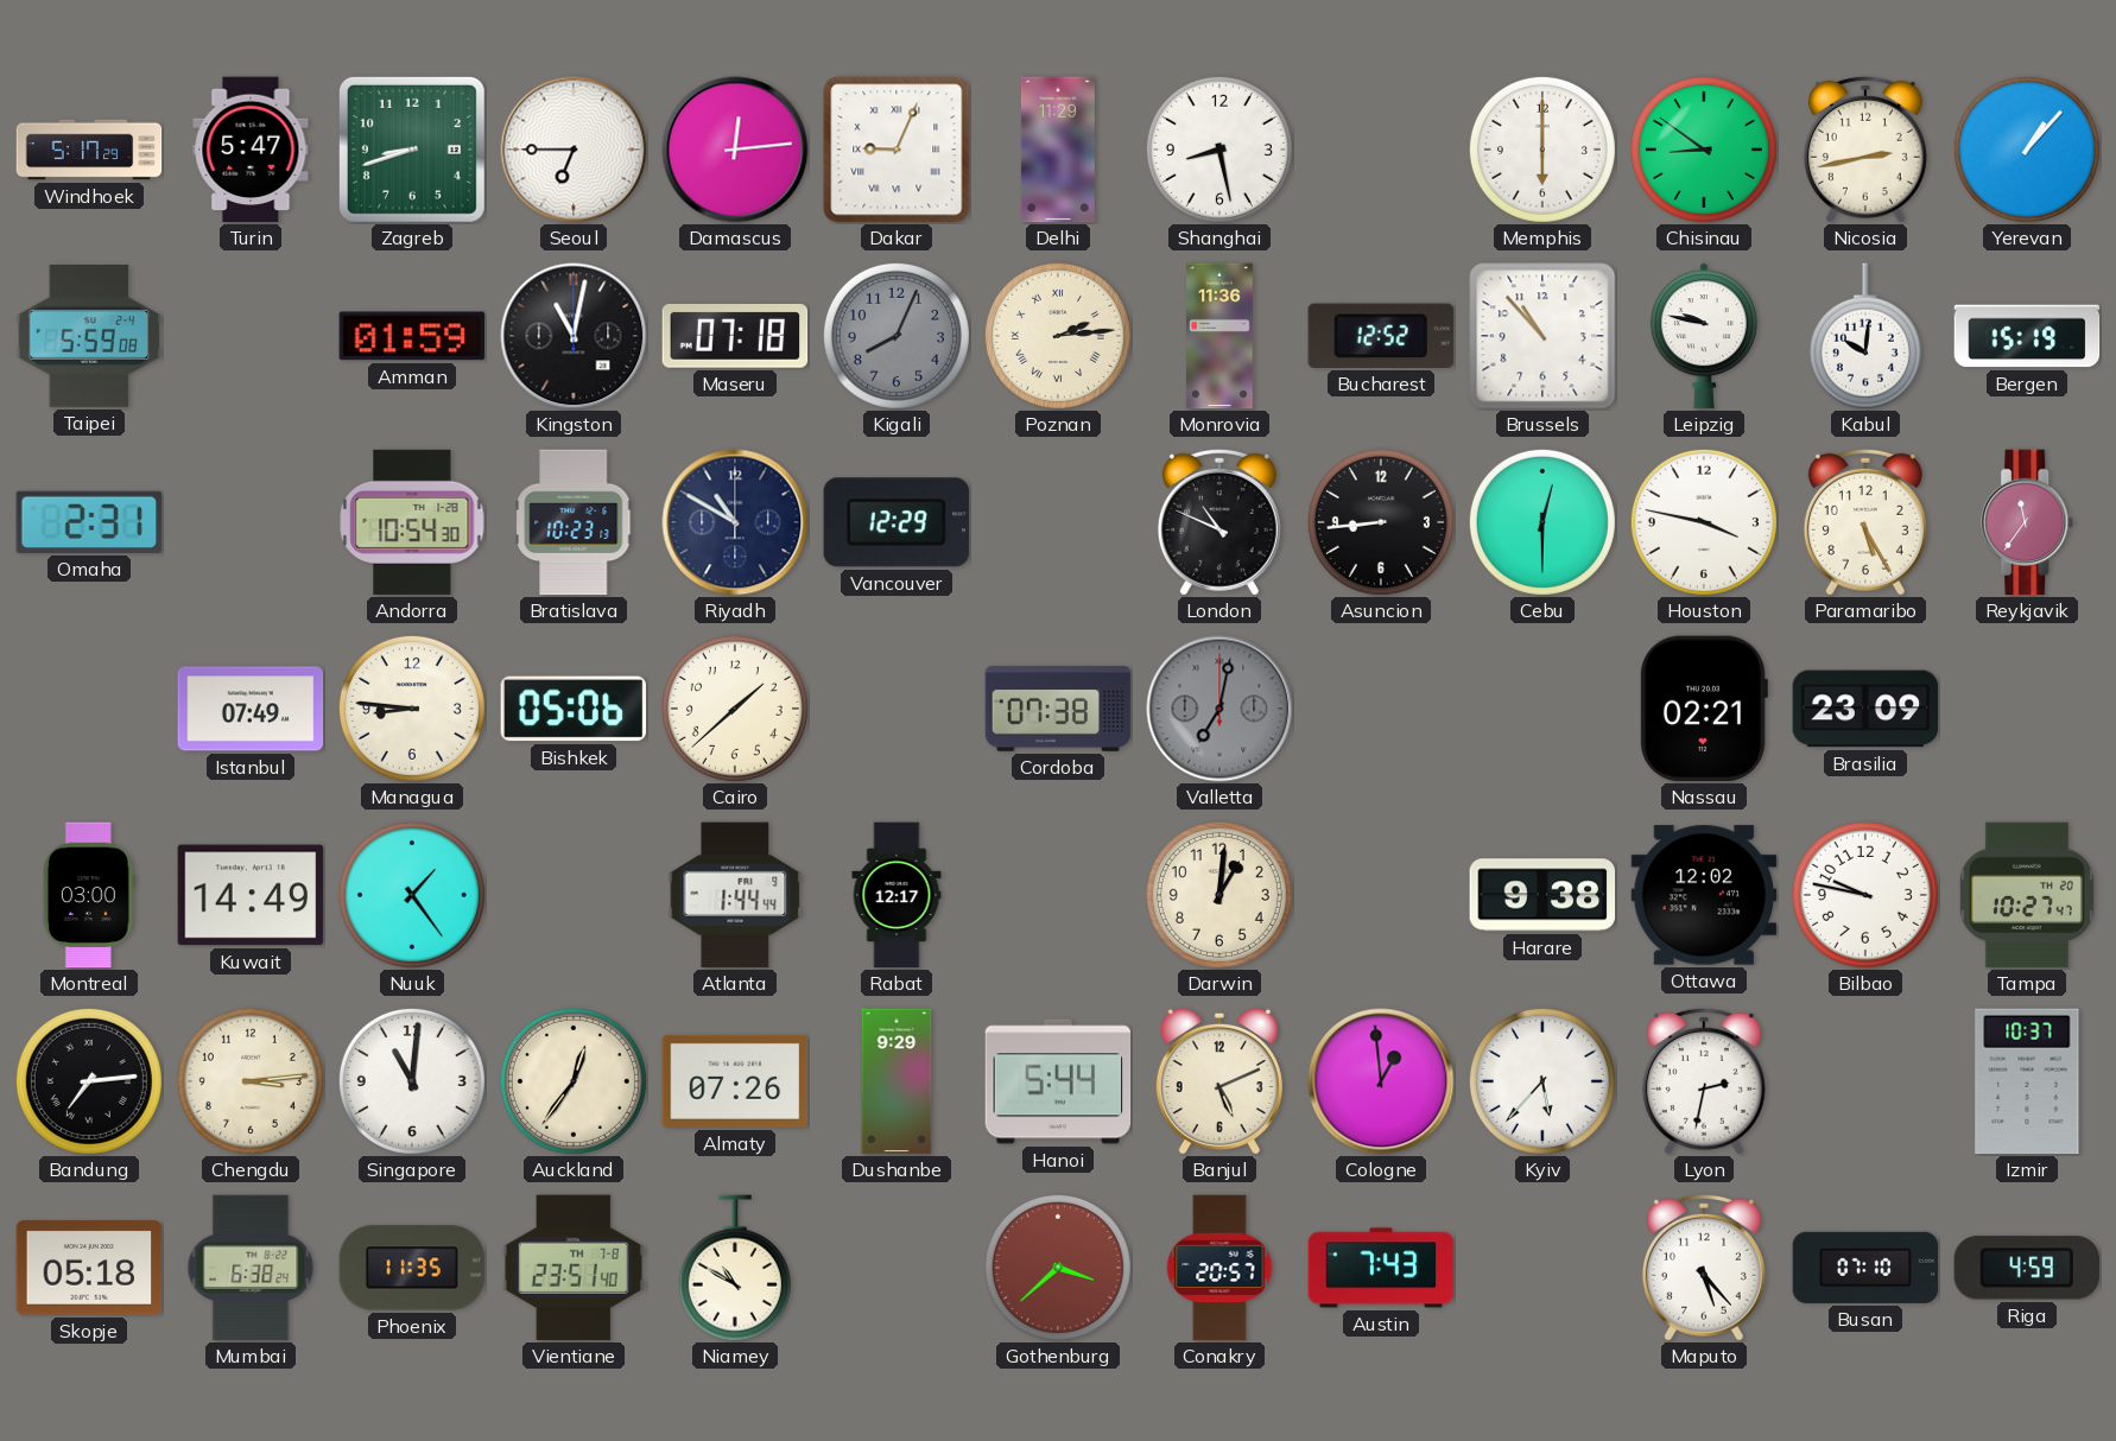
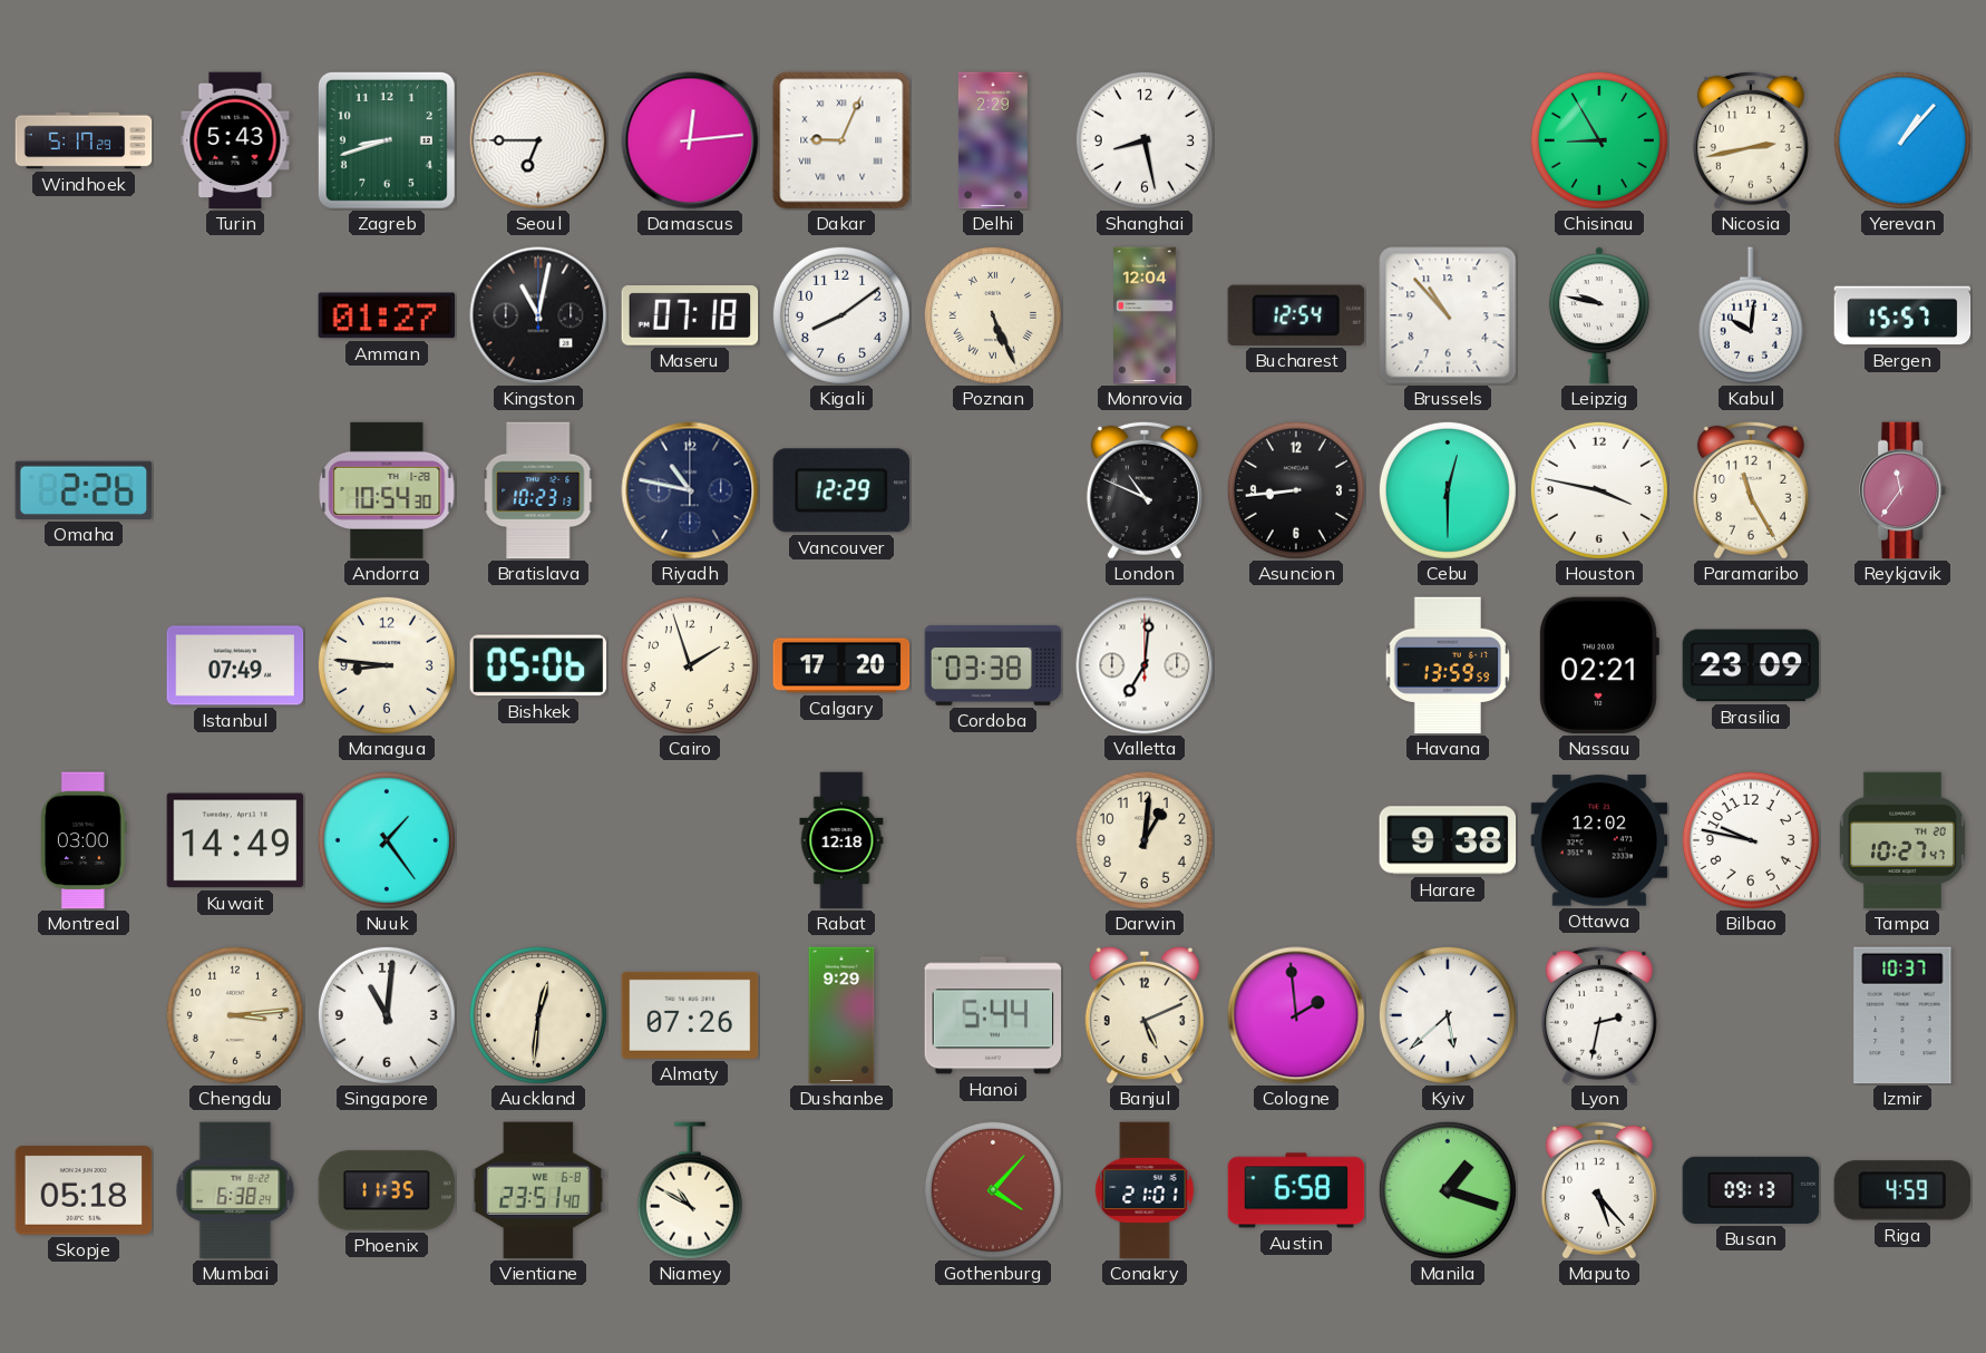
Turin: 5:47 -> 5:43
Delhi: 11:29 -> 2:29
Memphis: 6:00 -> none
Chisinau: 8:51 -> 8:55
Taipei: 5:59 -> none
Amman: 01:59 -> 01:27
Kigali: 8:04 -> 8:09
Kigali dial: grey -> white
Poznan: 2:14 -> 5:26
Monrovia: 11:36 -> 12:04
Bucharest: 12:52 -> 12:54
Bergen: 15:19 -> 15:57
Omaha: 2:31 -> 2:26
Riyadh: 10:50 -> 10:47
Paramaribo: 5:25 -> 11:25
Cairo: 1:38 -> 1:57
Calgary: none -> 17:20
Cordoba: 07:38 -> 03:38
Valletta: 7:02 -> 7:01
Valletta dial: grey -> white
Havana: none -> 13:59
Atlanta: 1:44 -> none
Rabat: 12:17 -> 12:18
Bandung: 7:14 -> none
Auckland: 12:36 -> 12:31
Cologne: 12:59 -> 1:59
Kyiv: 5:37 -> 5:38
Vientiane date: TH 7-8 -> WE 6-8
Gothenburg: 3:38 -> 4:07
Conakry: 20:57 -> 21:01
Austin: 7:43 -> 6:58
Manila: none -> 1:18
Busan: 07:10 -> 09:13
